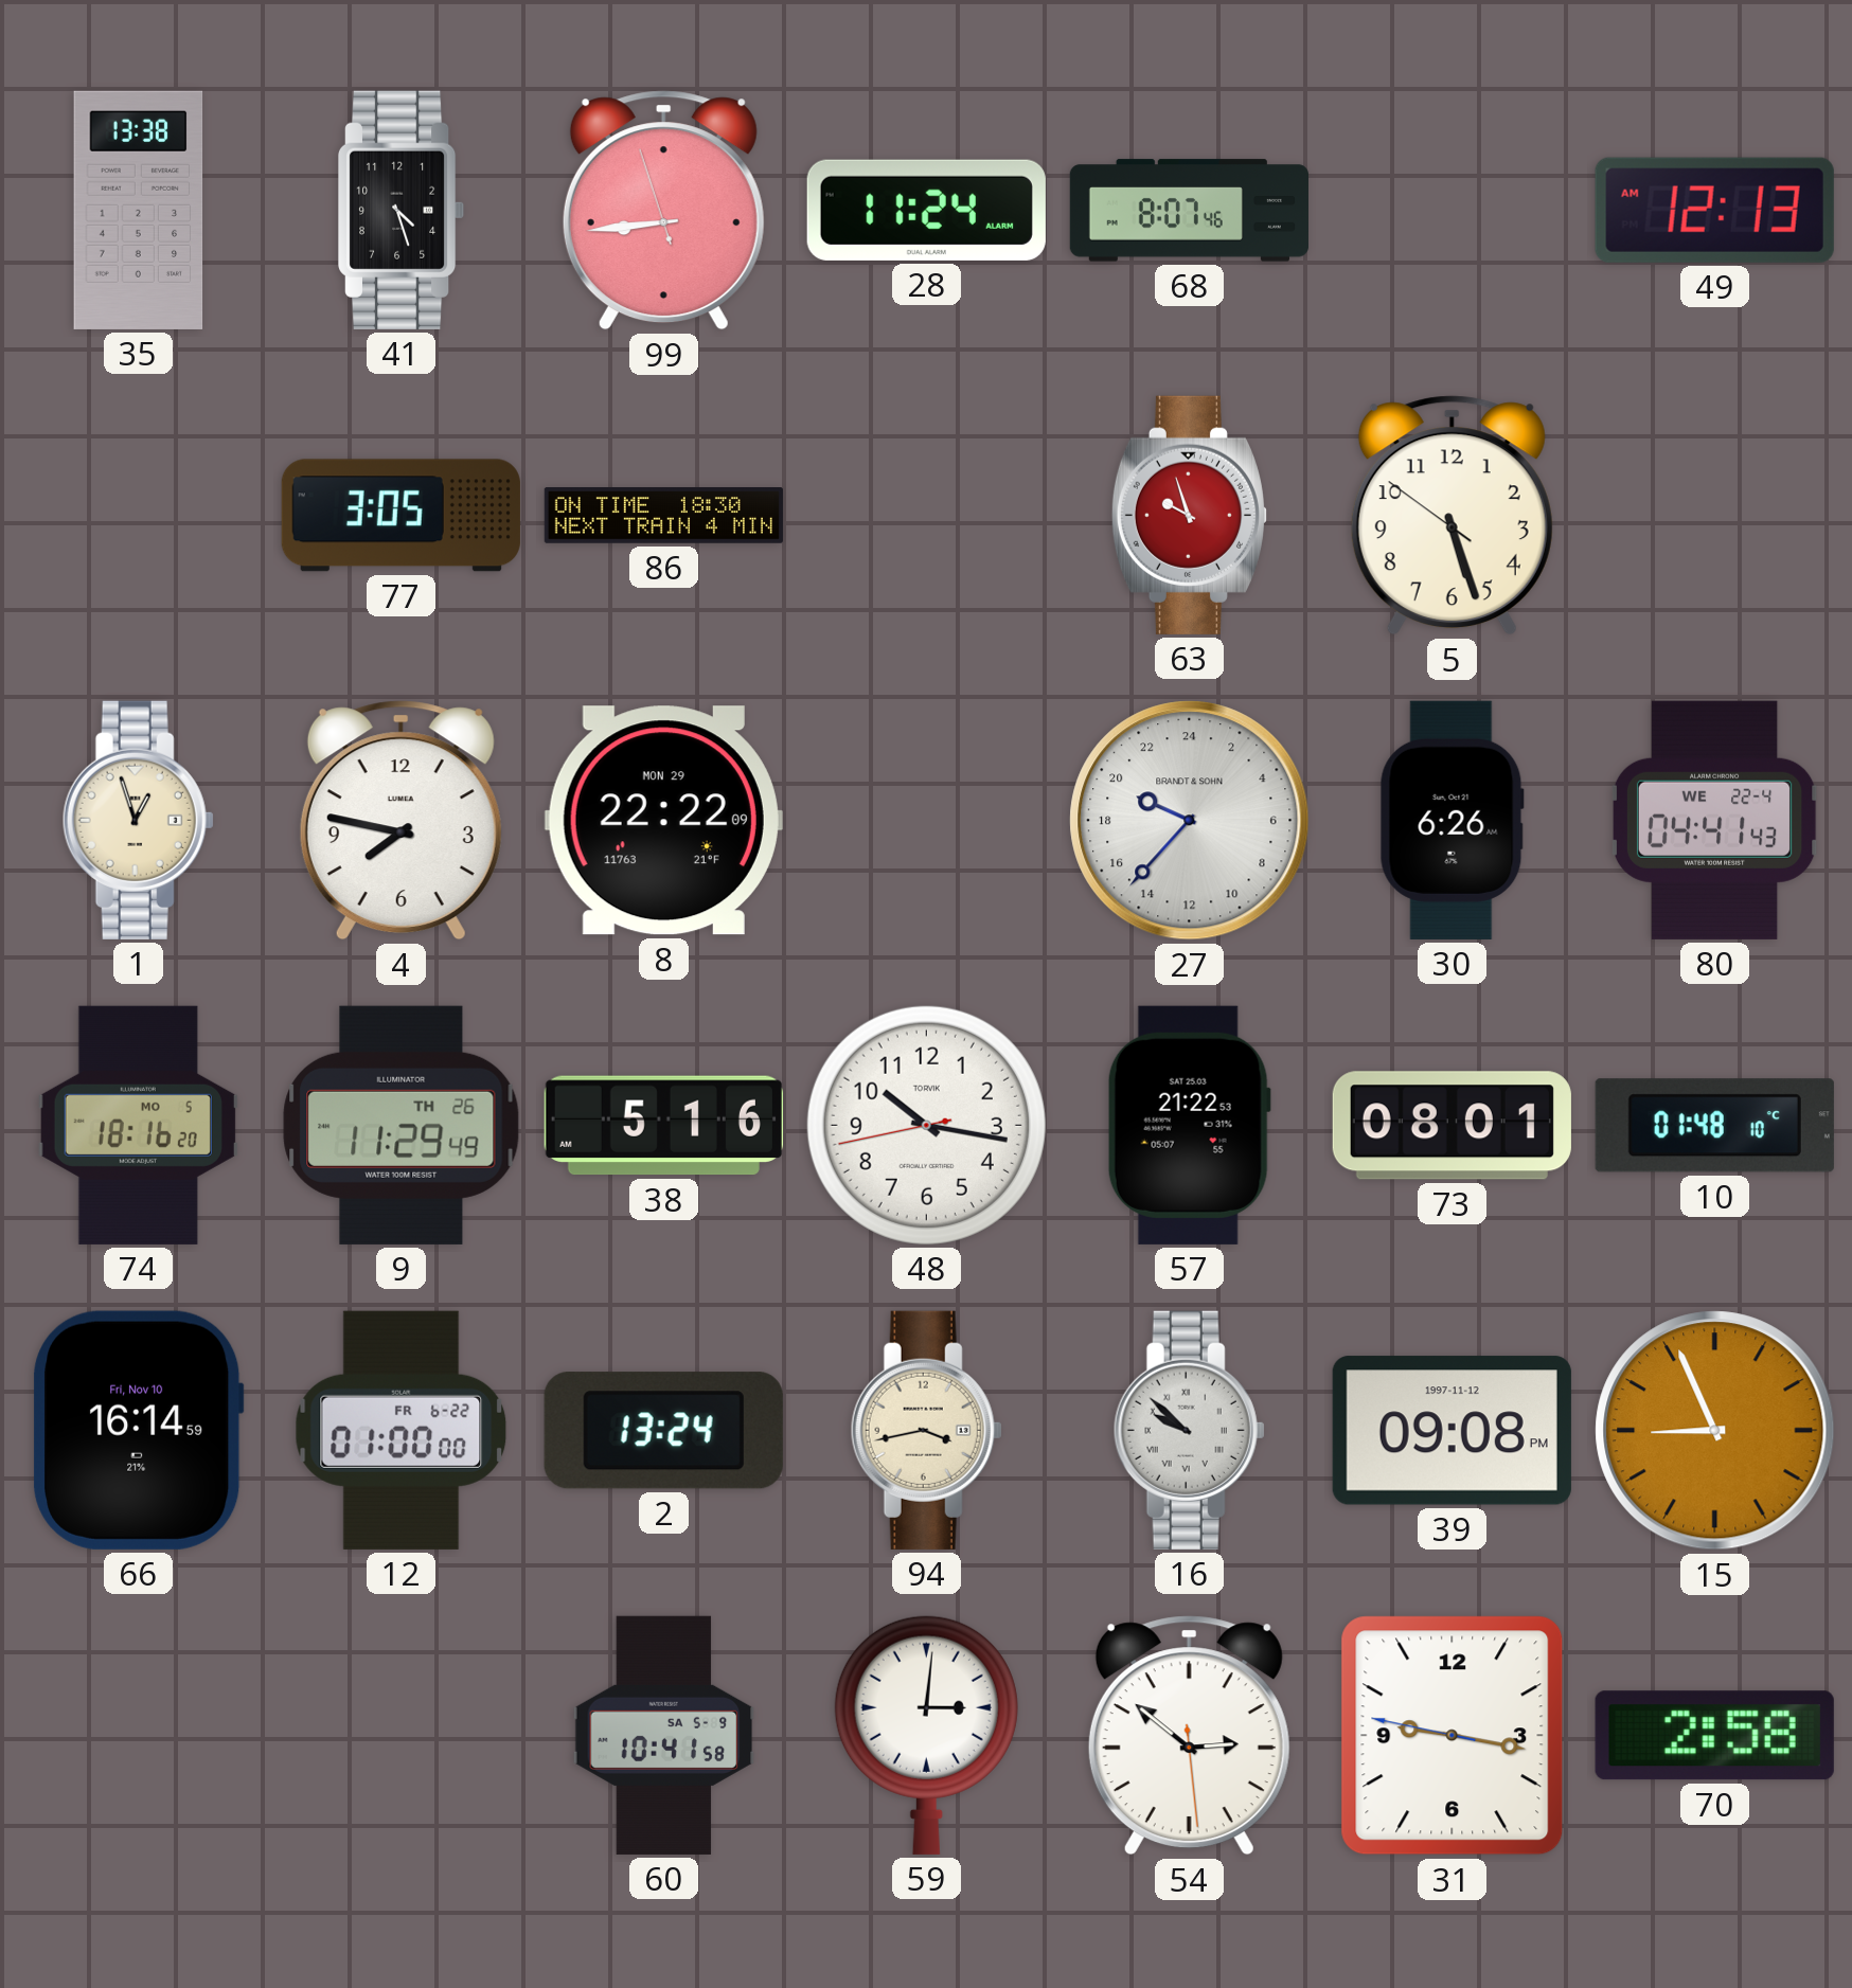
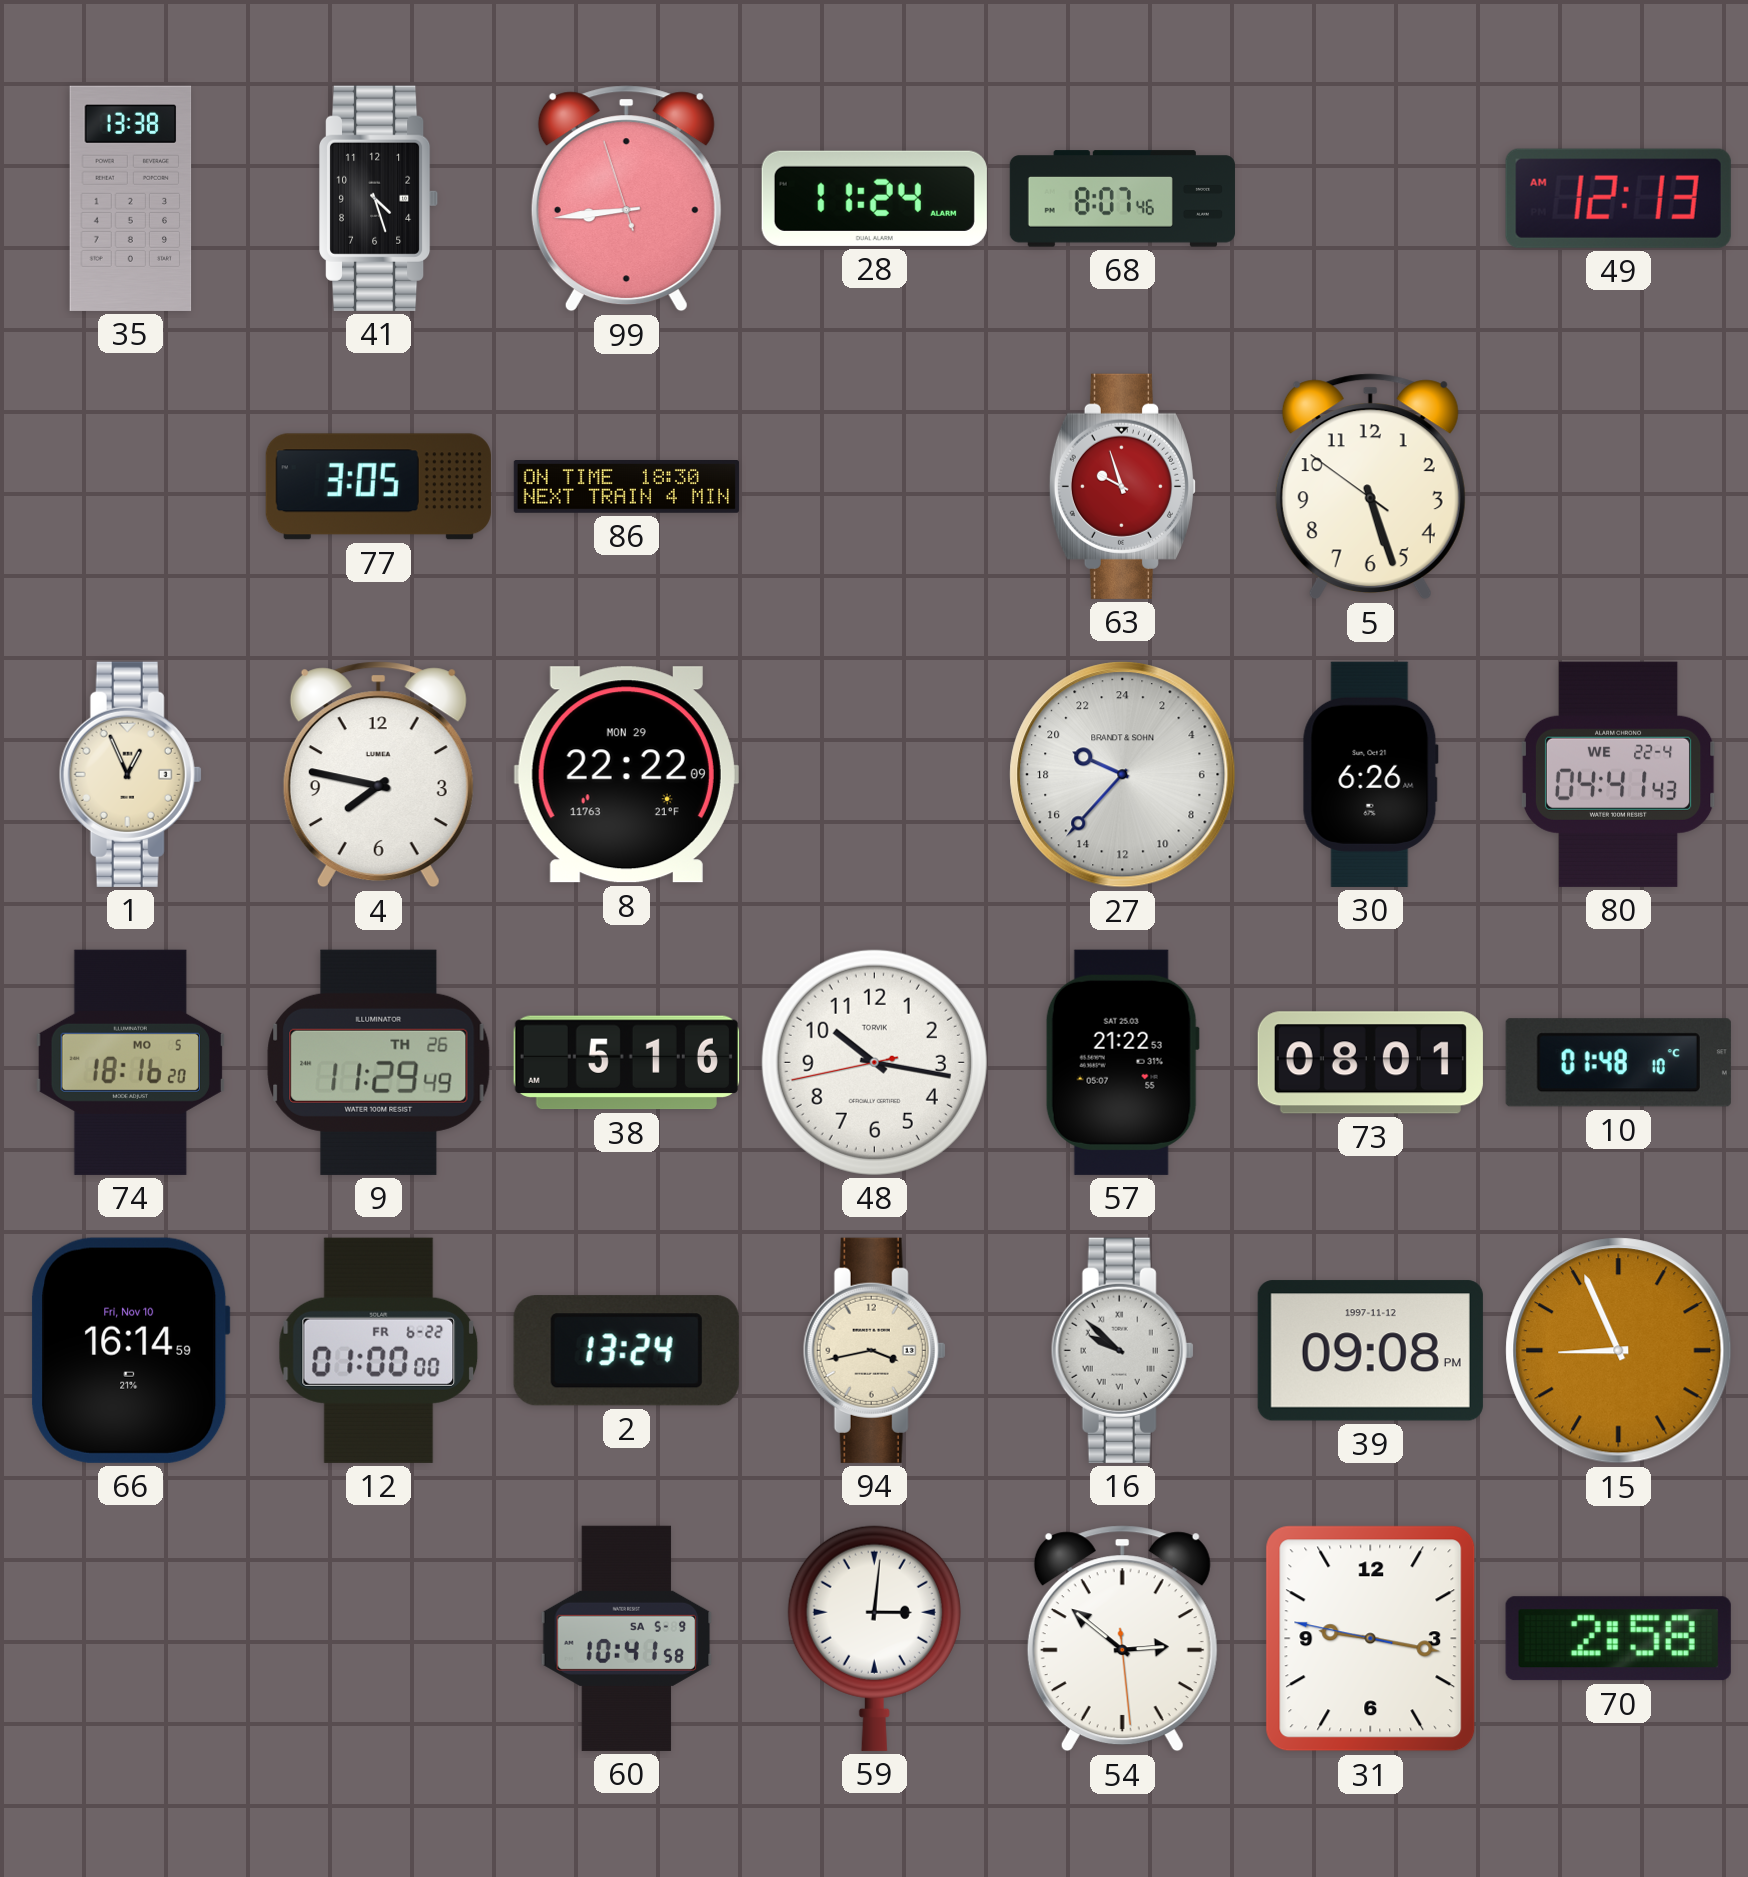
1: 12:57 -> 12:56
